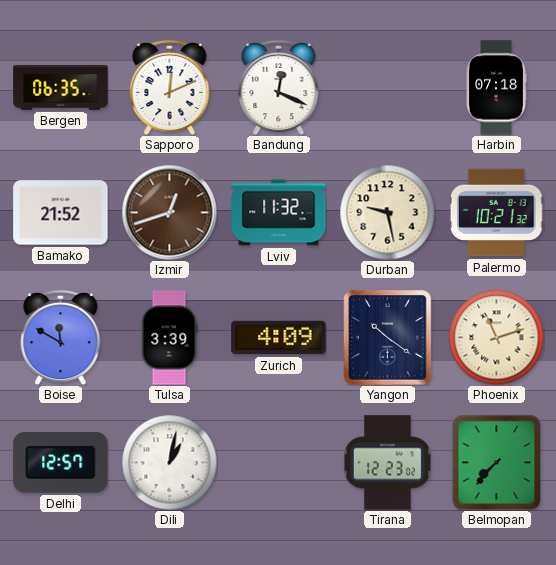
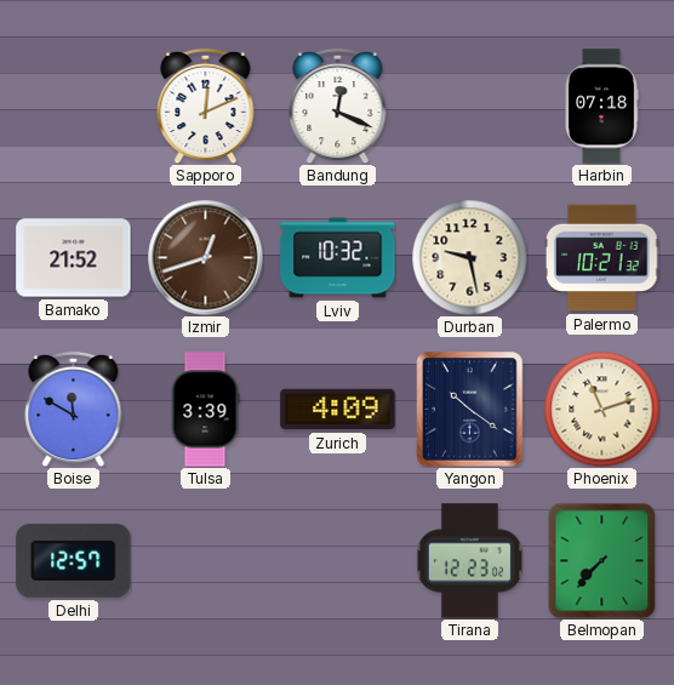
Bergen: 06:35 -> none
Lviv: 11:32 -> 10:32
Dili: 1:02 -> none
